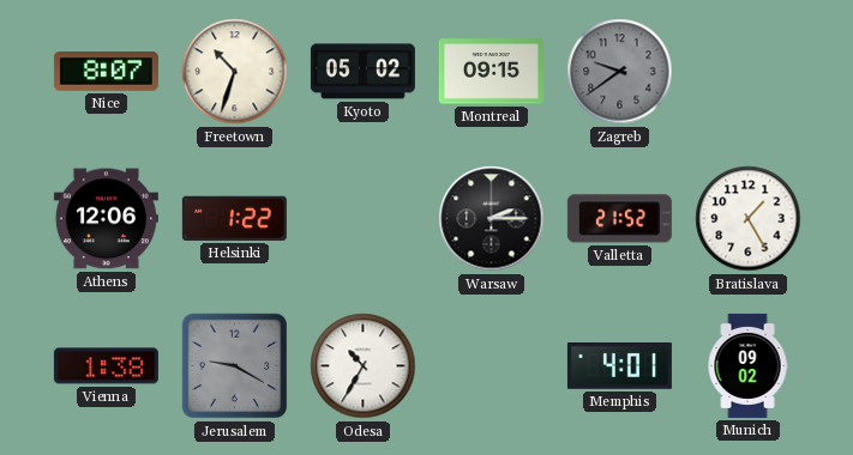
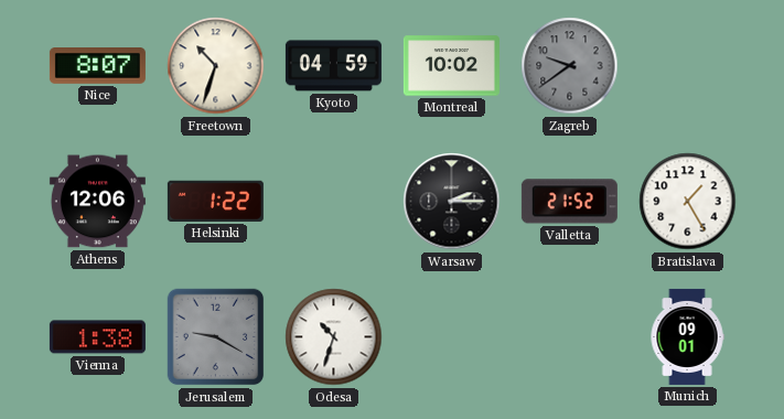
Kyoto: 05:02 -> 04:59
Montreal: 09:15 -> 10:02
Odesa: 10:35 -> 10:33
Memphis: 4:01 -> none
Munich: 09:02 -> 09:01
